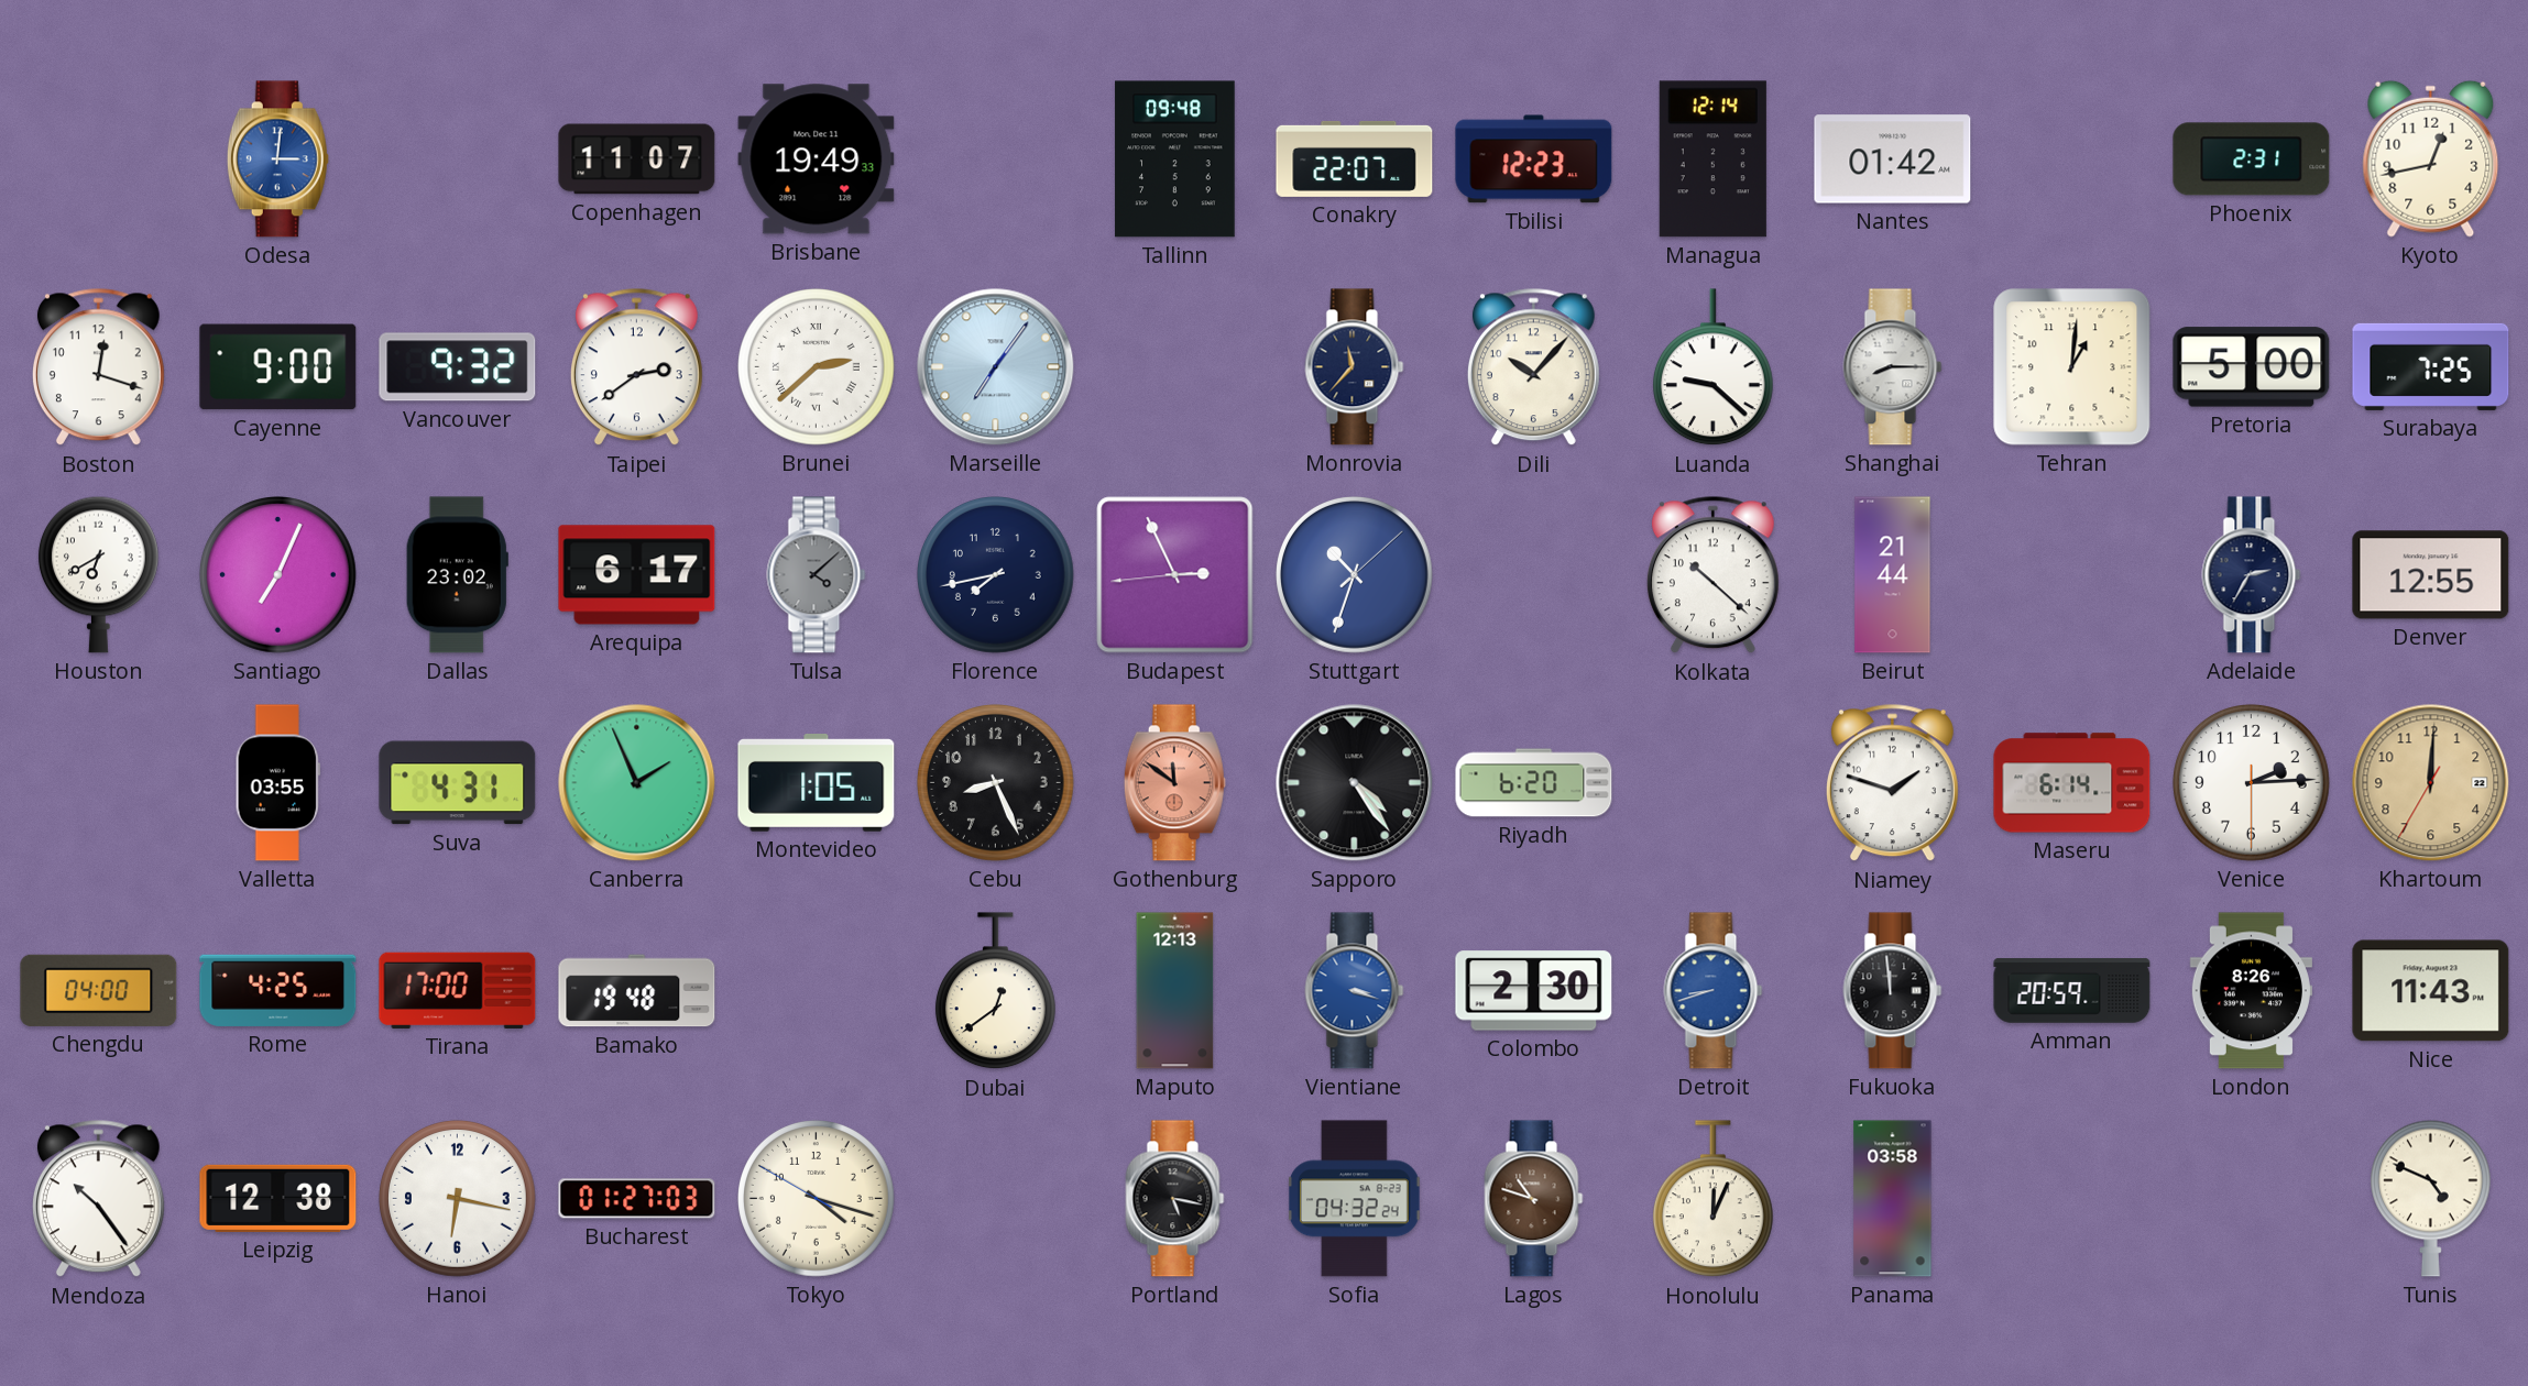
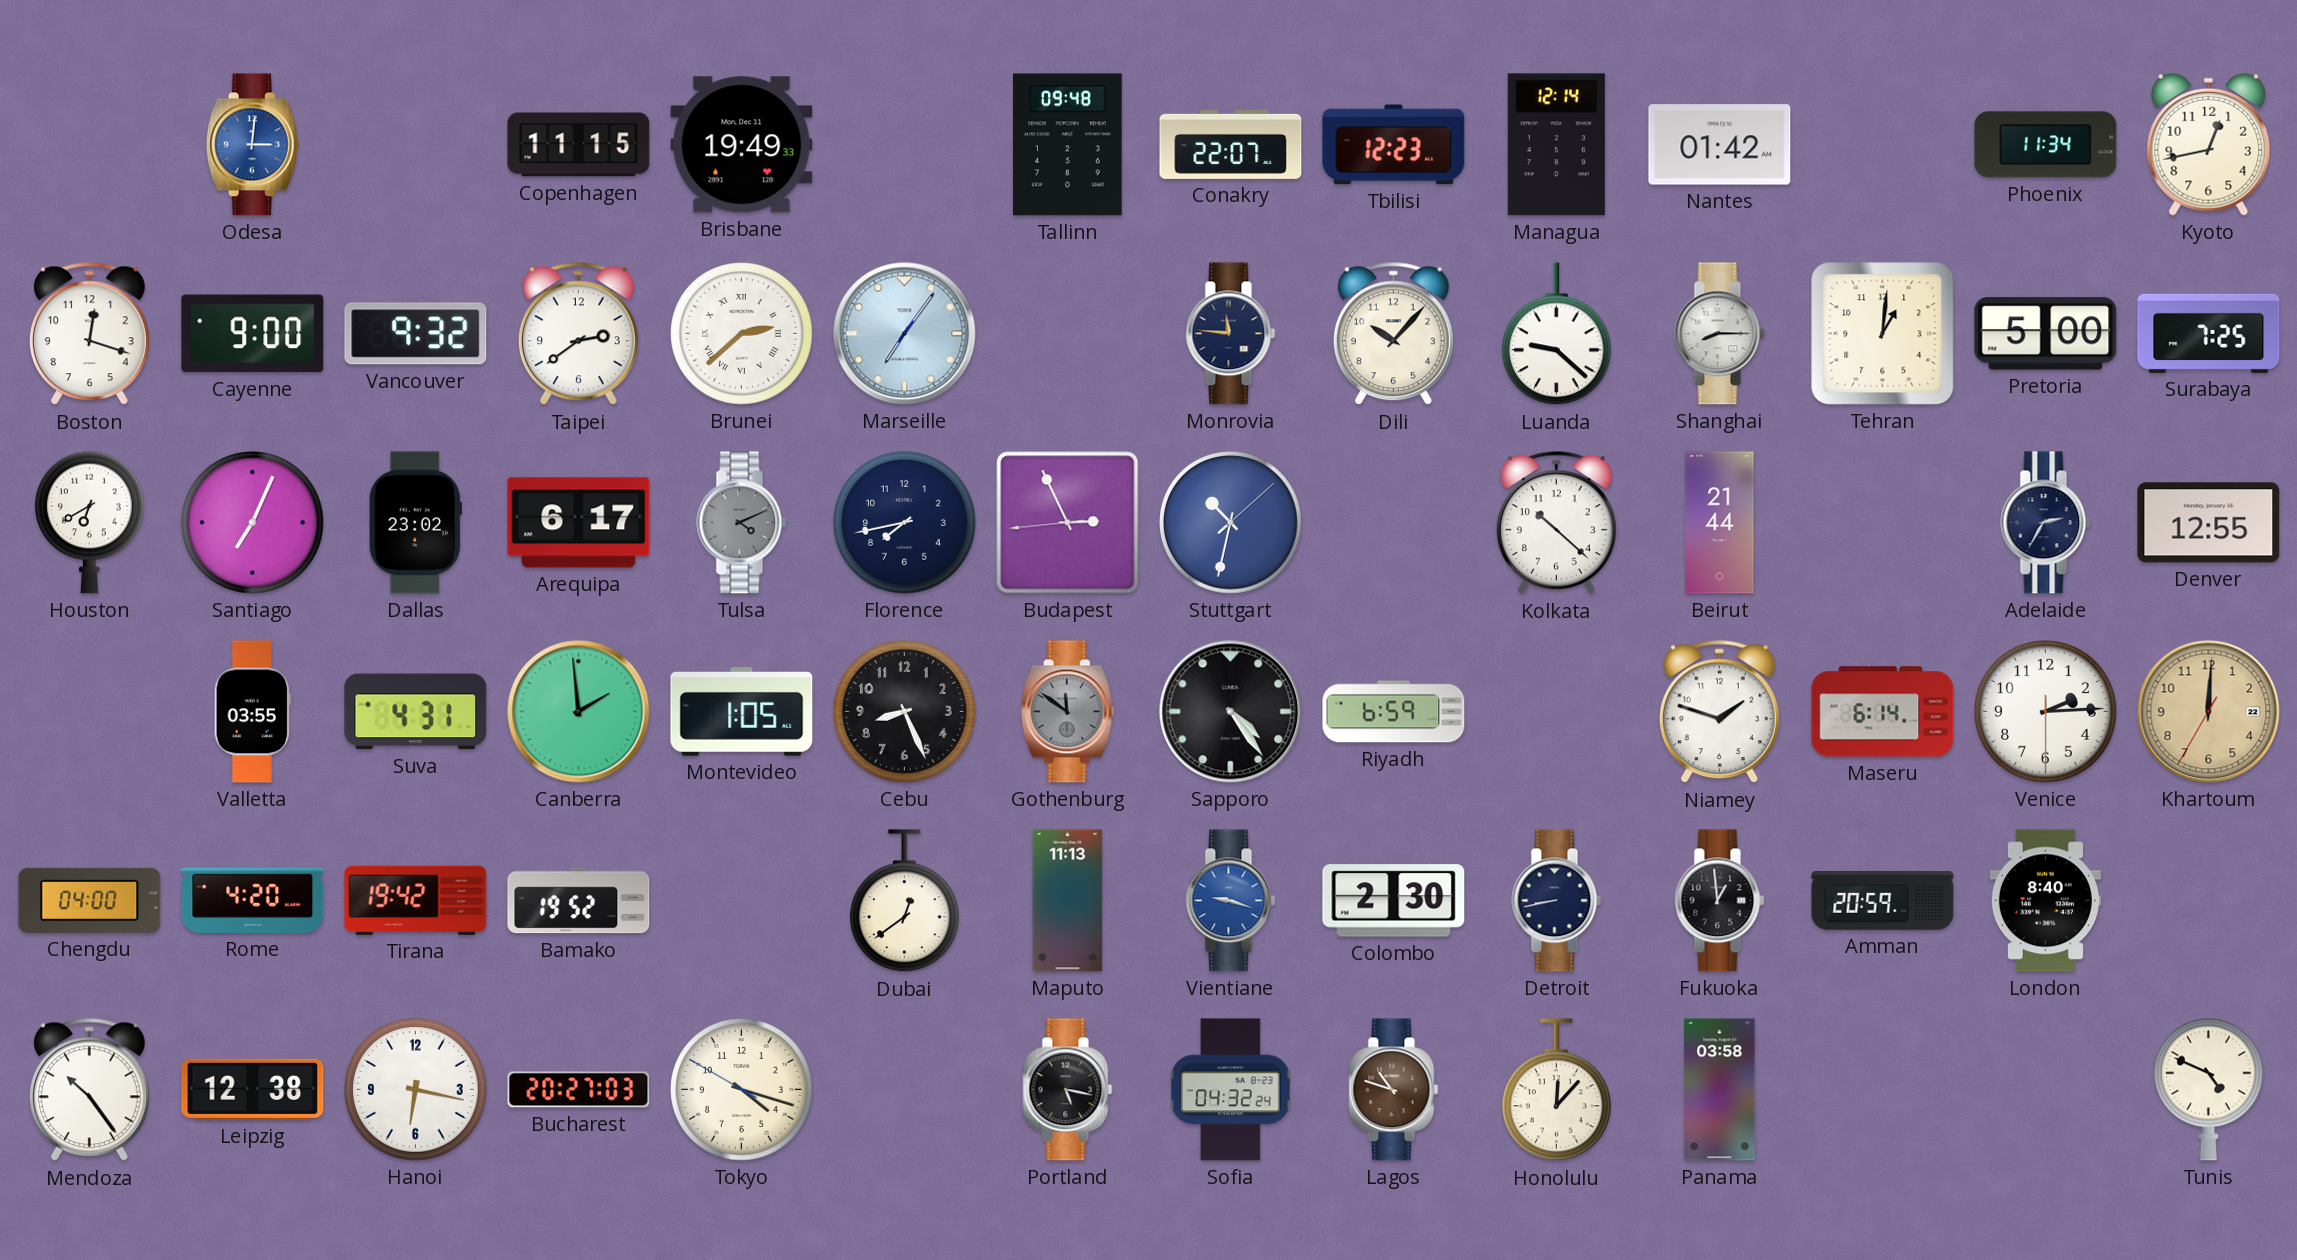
Copenhagen: 11:07 -> 11:15
Phoenix: 2:31 -> 11:34
Monrovia: 11:37 -> 11:46
Tulsa: 4:08 -> 4:11
Stuttgart: 10:33 -> 10:32
Canberra: 1:56 -> 1:59
Gothenburg dial: salmon -> grey
Riyadh: 6:20 -> 6:59
Rome: 4:25 -> 4:20
Tirana: 17:00 -> 19:42
Bamako: 19:48 -> 19:52
Maputo: 12:13 -> 11:13
Vientiane: 3:18 -> 9:18
Detroit: 8:42 -> 8:43
Detroit dial: blue -> navy
Fukuoka: 11:59 -> 12:59
London: 8:26 -> 8:40
Nice: 11:43 -> none
Bucharest: 01:27 -> 20:27
Honolulu: 12:04 -> 12:07
